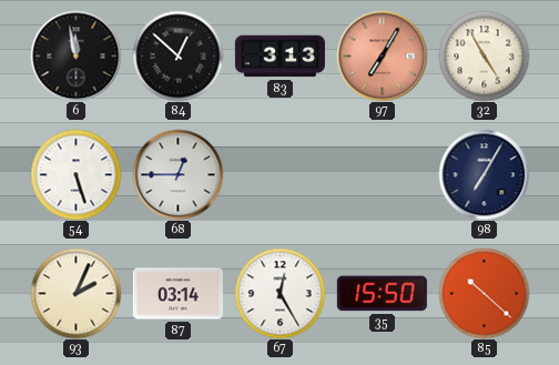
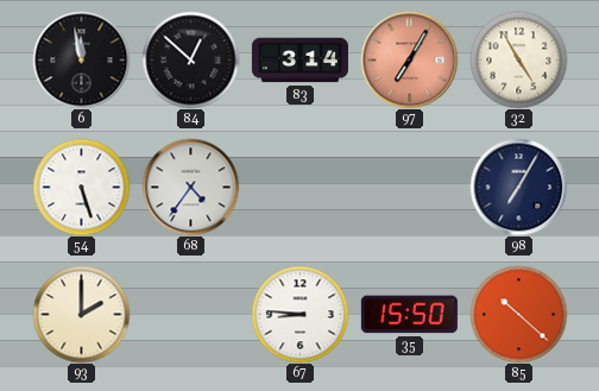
83: 3:13 -> 3:14
68: 12:45 -> 4:36
93: 2:04 -> 2:00
87: 03:14 -> none
67: 12:25 -> 8:46
